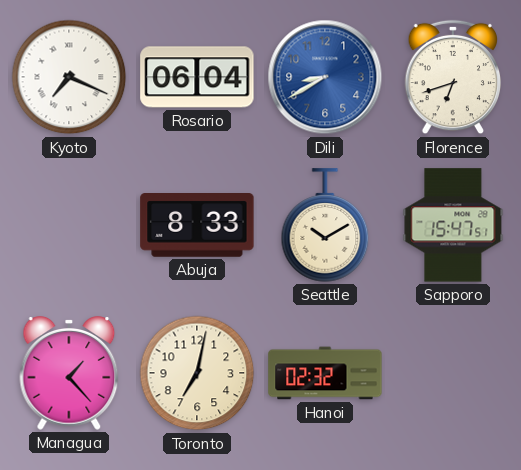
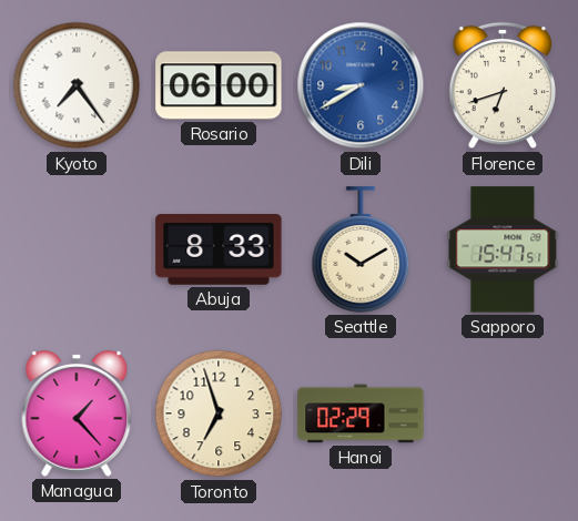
Kyoto: 7:19 -> 7:24
Rosario: 06:04 -> 06:00
Toronto: 7:02 -> 6:57
Hanoi: 02:32 -> 02:29
